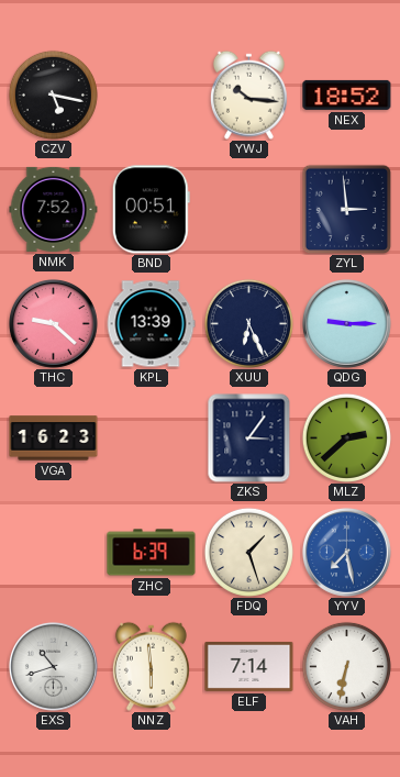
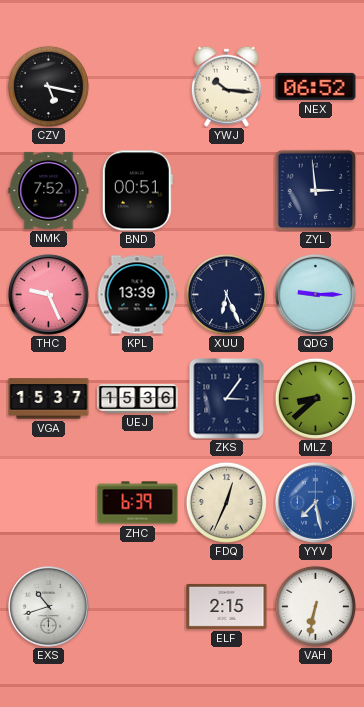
NEX: 18:52 -> 06:52
THC: 9:22 -> 9:26
VGA: 16:23 -> 15:37
UEJ: none -> 15:36
MLZ: 2:38 -> 8:38
FDQ: 1:27 -> 12:34
NNZ: 5:59 -> none
ELF: 7:14 -> 2:15
